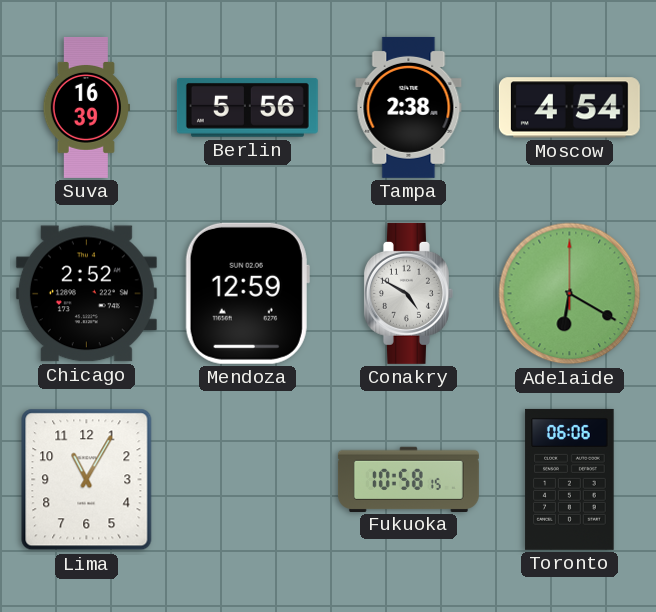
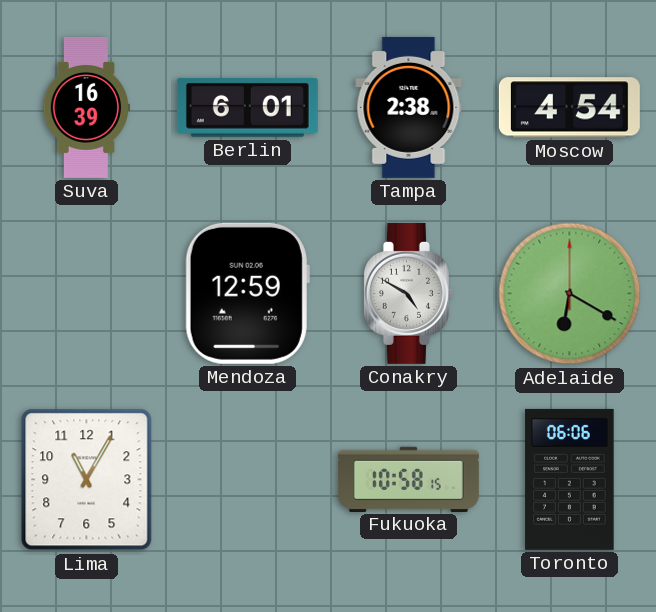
Berlin: 5:56 -> 6:01
Chicago: 2:52 -> none
